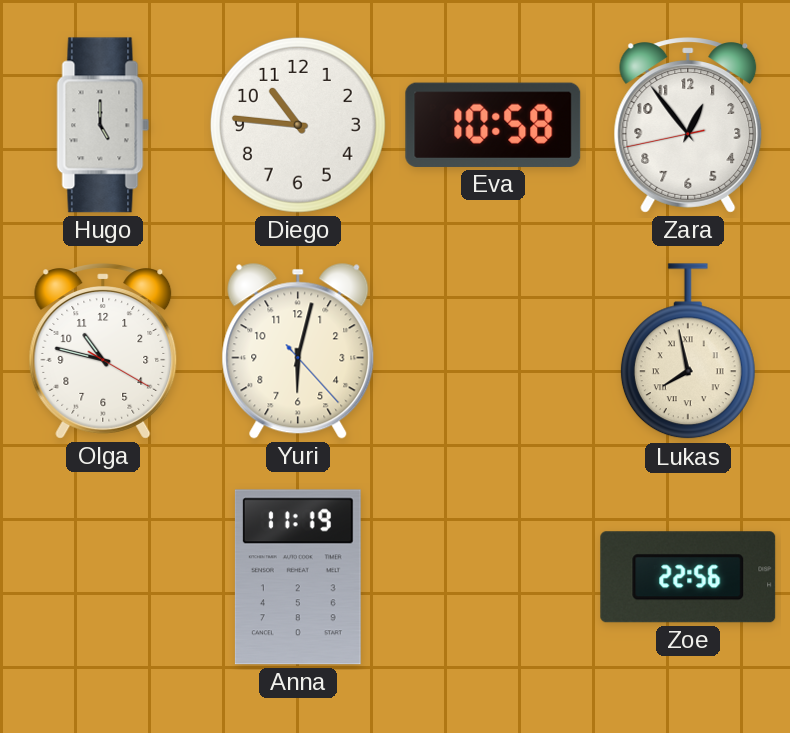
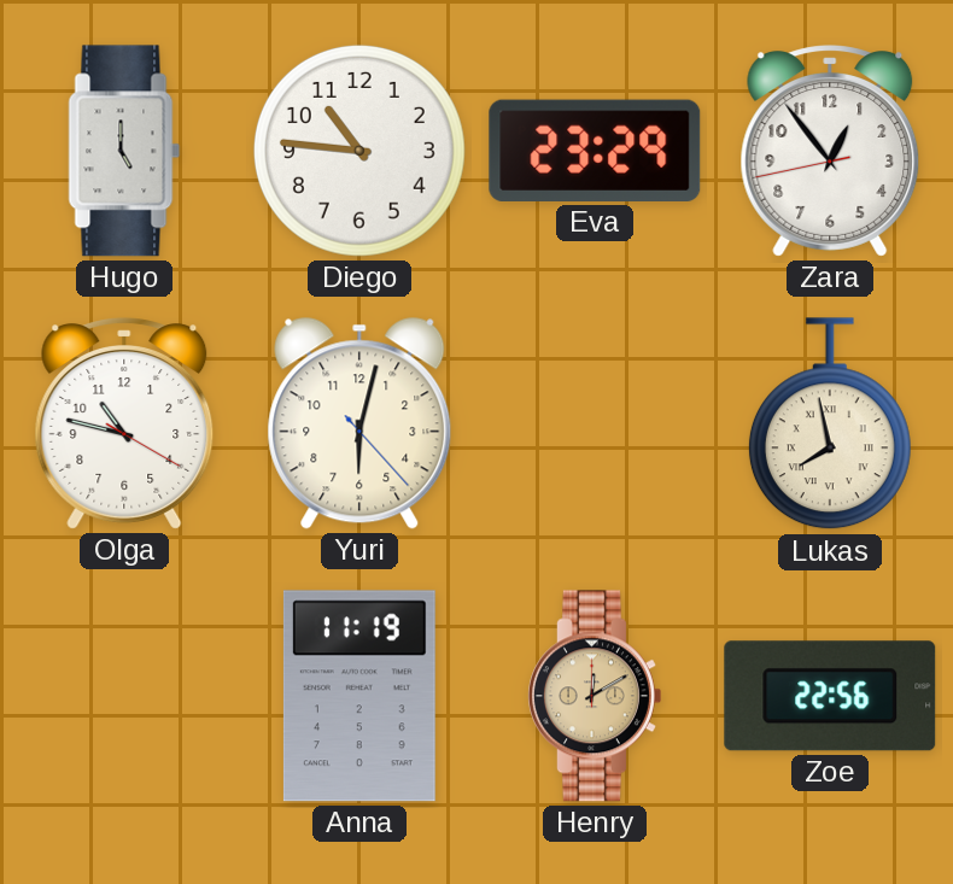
Eva: 10:58 -> 23:29
Henry: none -> 12:10
